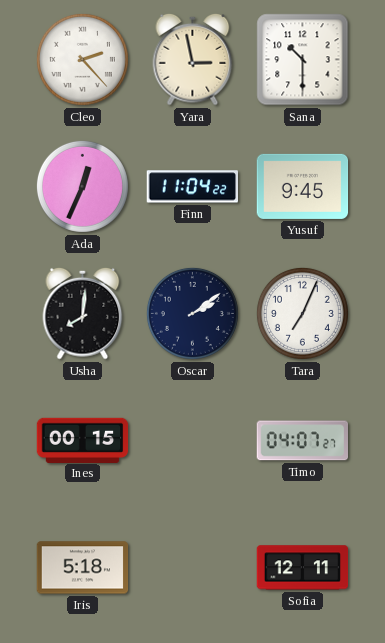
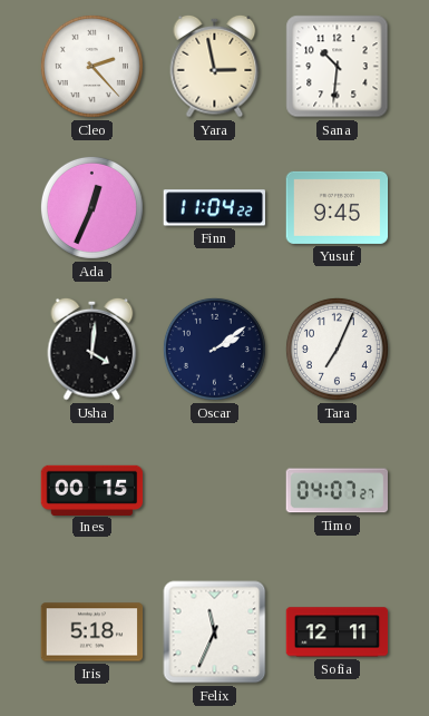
Sana: 10:30 -> 10:31
Usha: 8:01 -> 4:01
Felix: none -> 11:34
